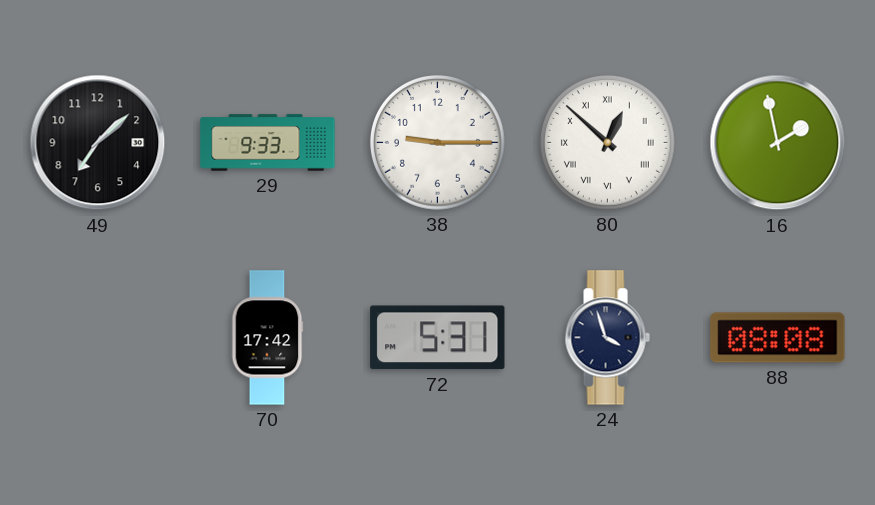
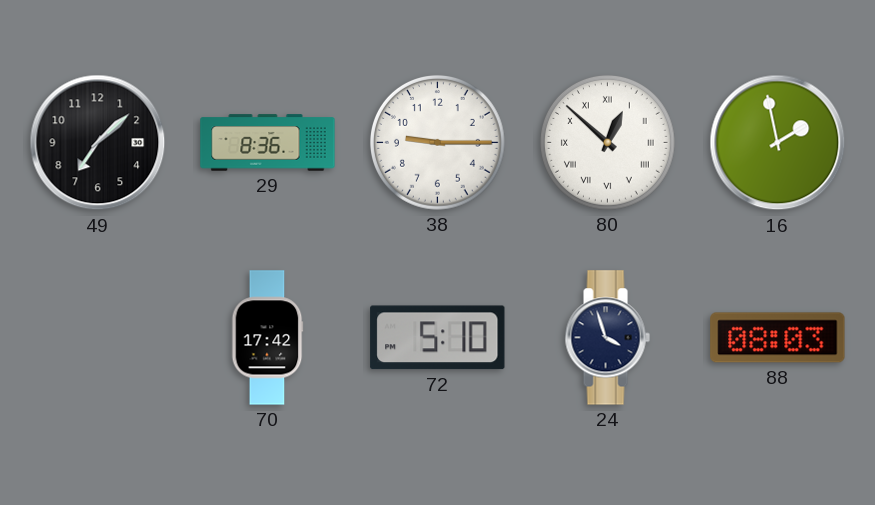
29: 9:33 -> 8:36
72: 5:31 -> 5:10
88: 08:08 -> 08:03
